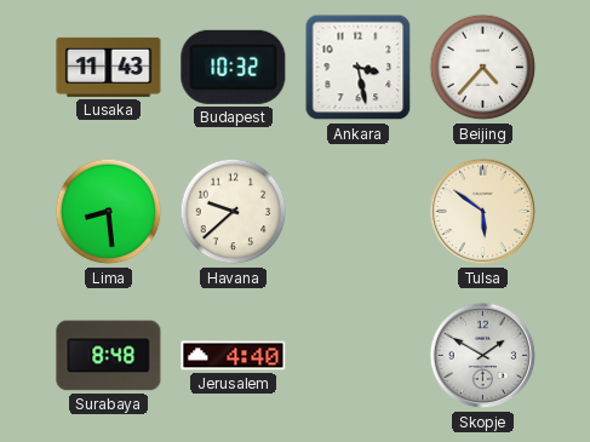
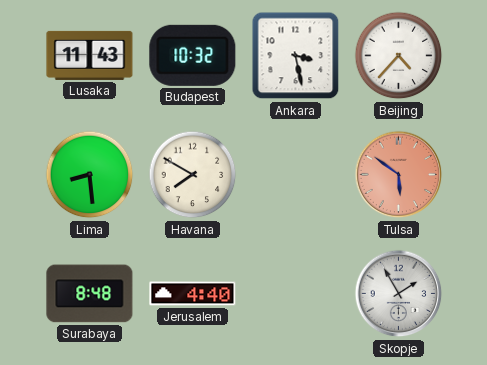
Havana: 9:38 -> 7:50
Tulsa dial: cream -> salmon
Skopje: 1:50 -> 1:55
